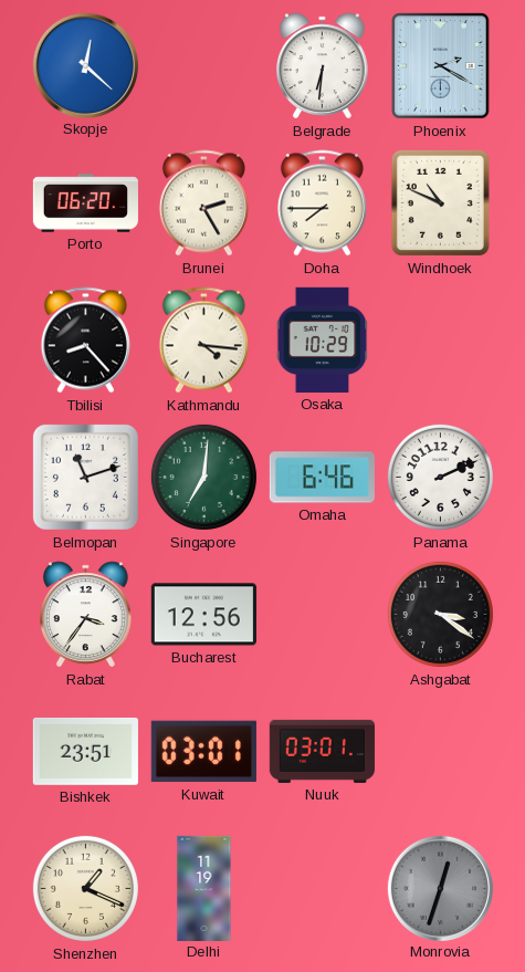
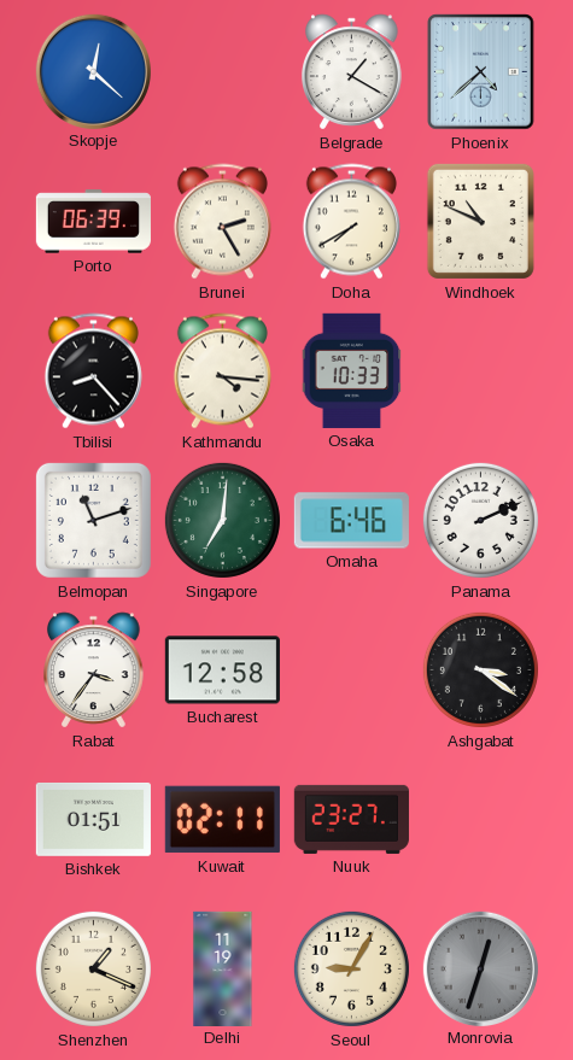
Belgrade: 6:31 -> 1:20
Phoenix: 2:20 -> 4:38
Porto: 06:20 -> 06:39
Doha: 7:45 -> 7:40
Osaka: 10:29 -> 10:33
Bucharest: 12:56 -> 12:58
Bishkek: 23:51 -> 01:51
Kuwait: 03:01 -> 02:11
Nuuk: 03:01 -> 23:27
Seoul: none -> 9:05
